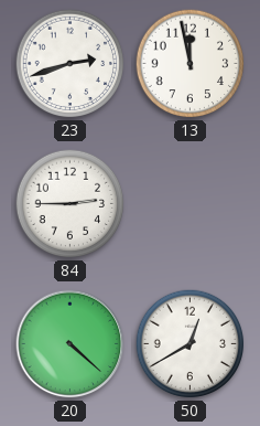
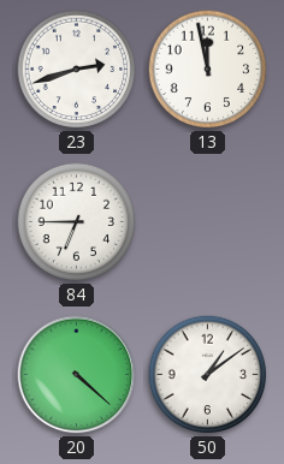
84: 2:45 -> 6:45
50: 12:40 -> 1:09
